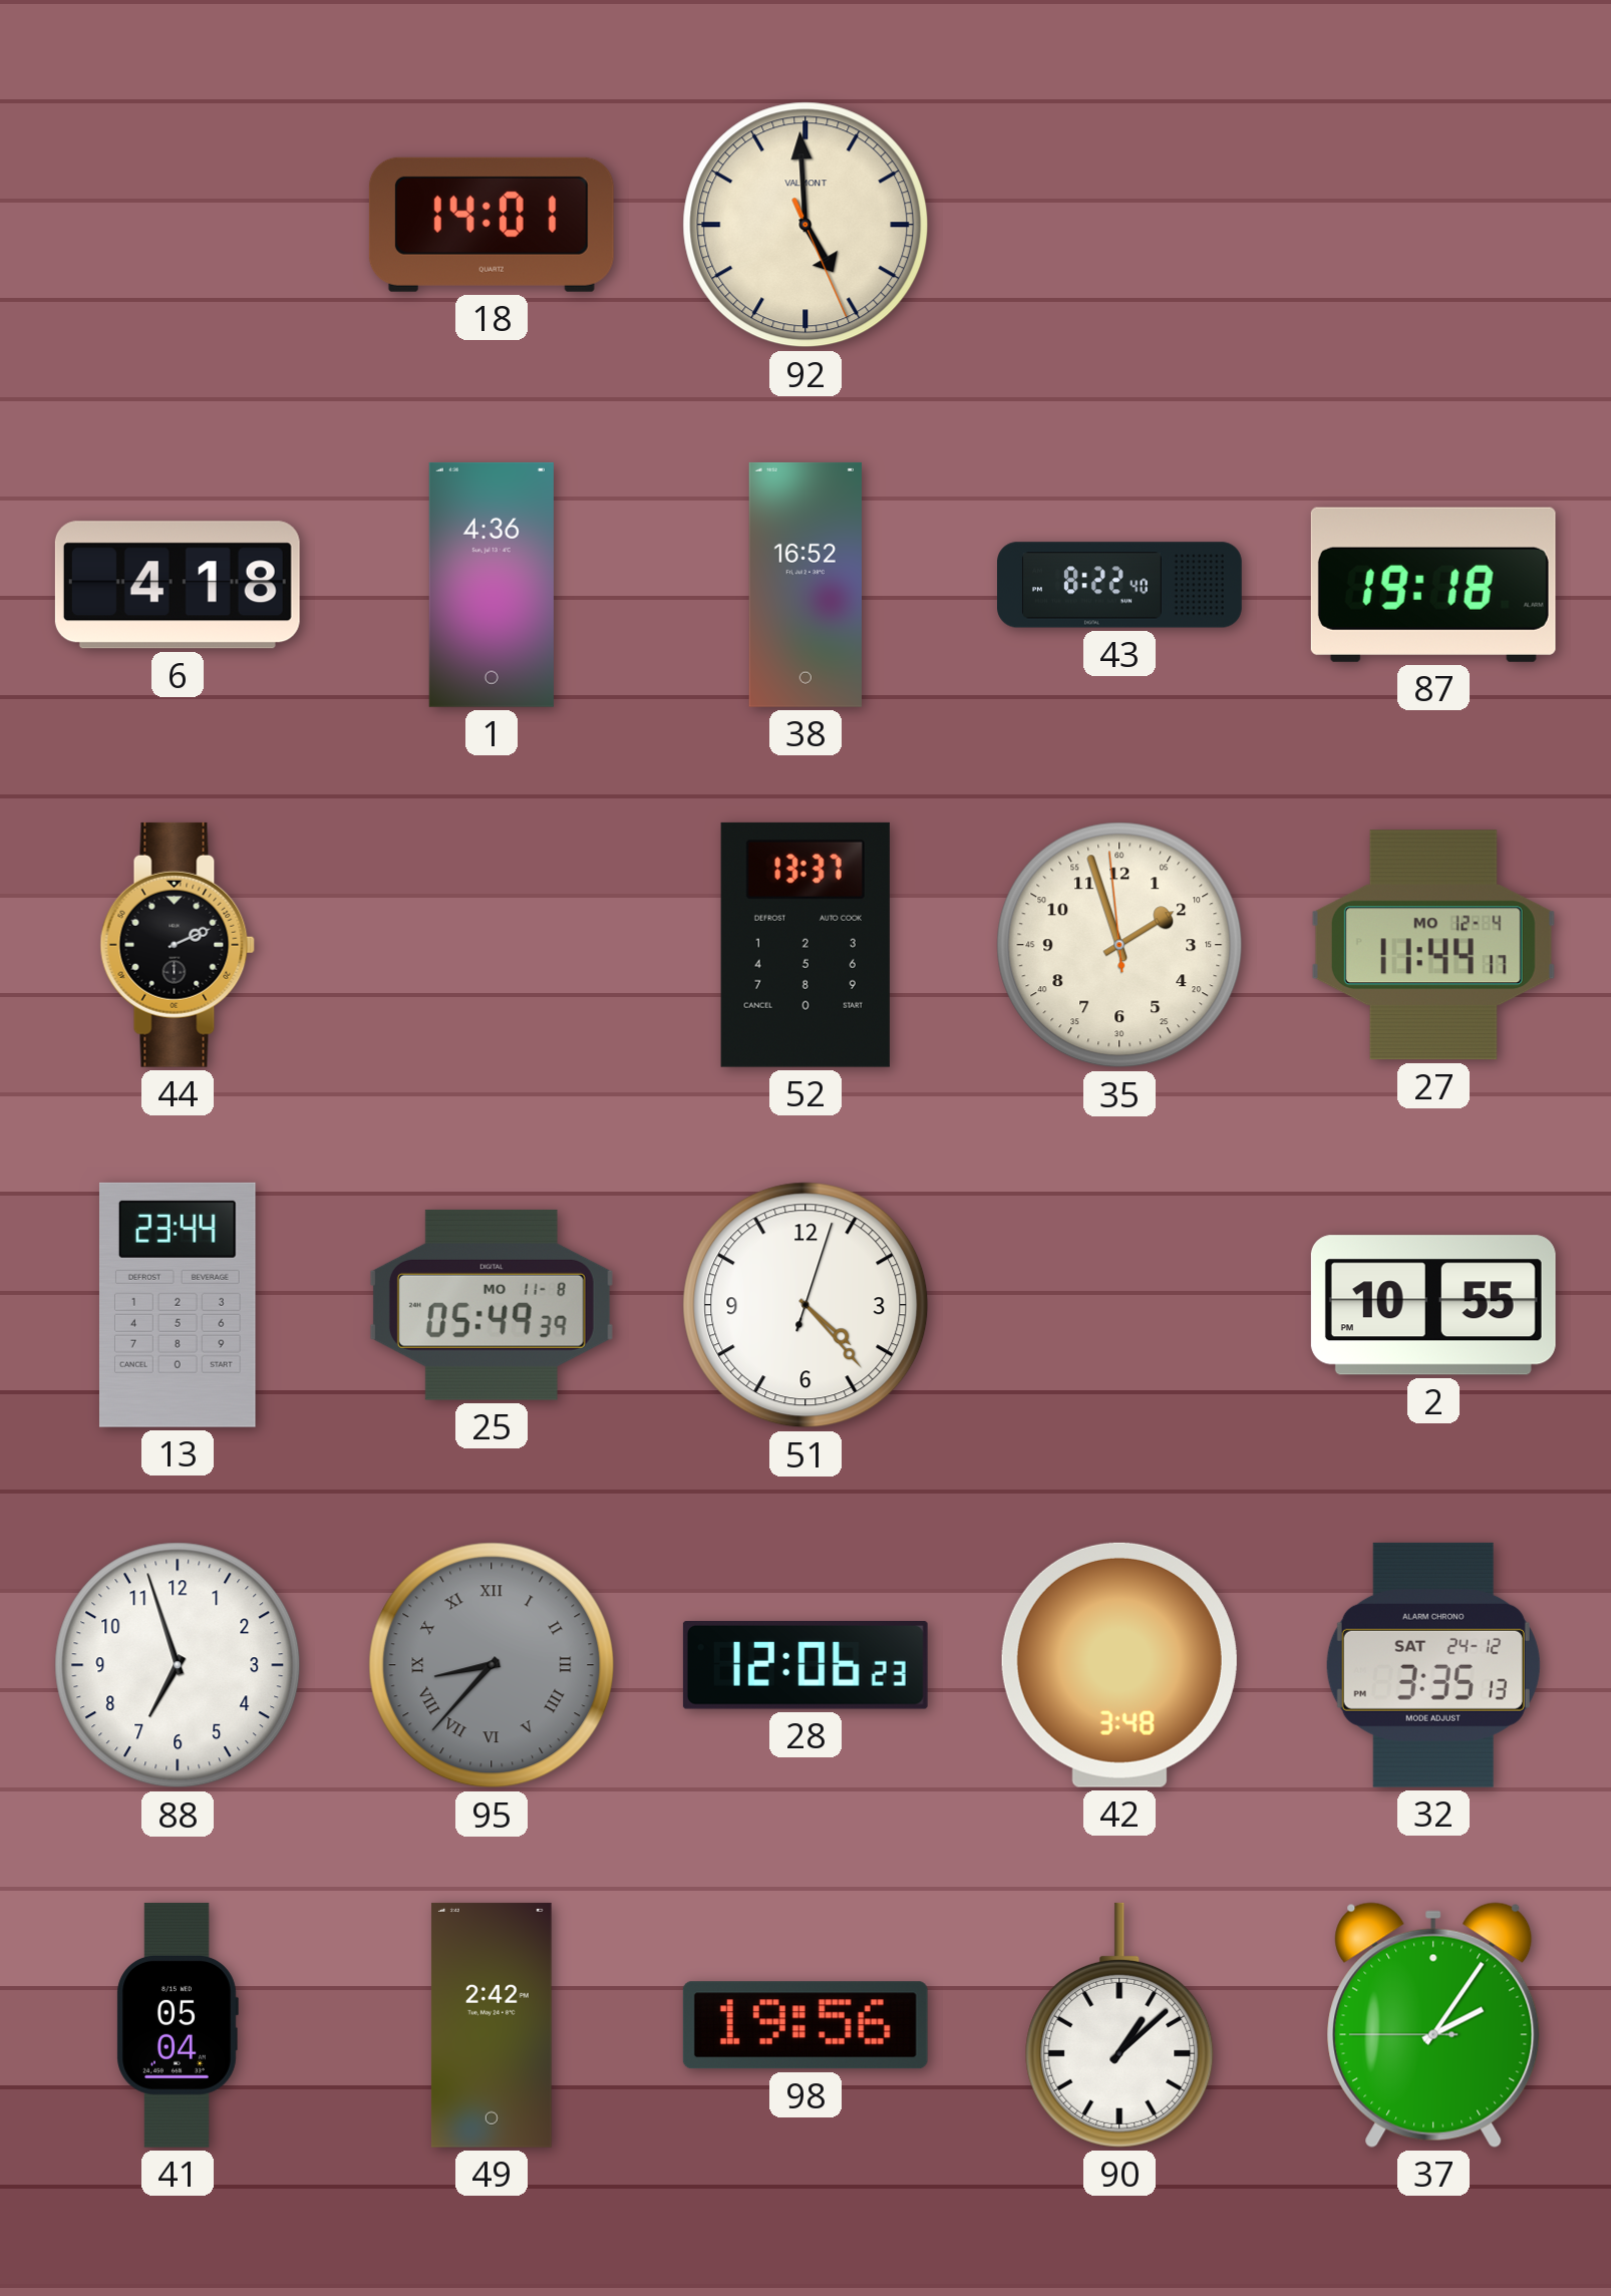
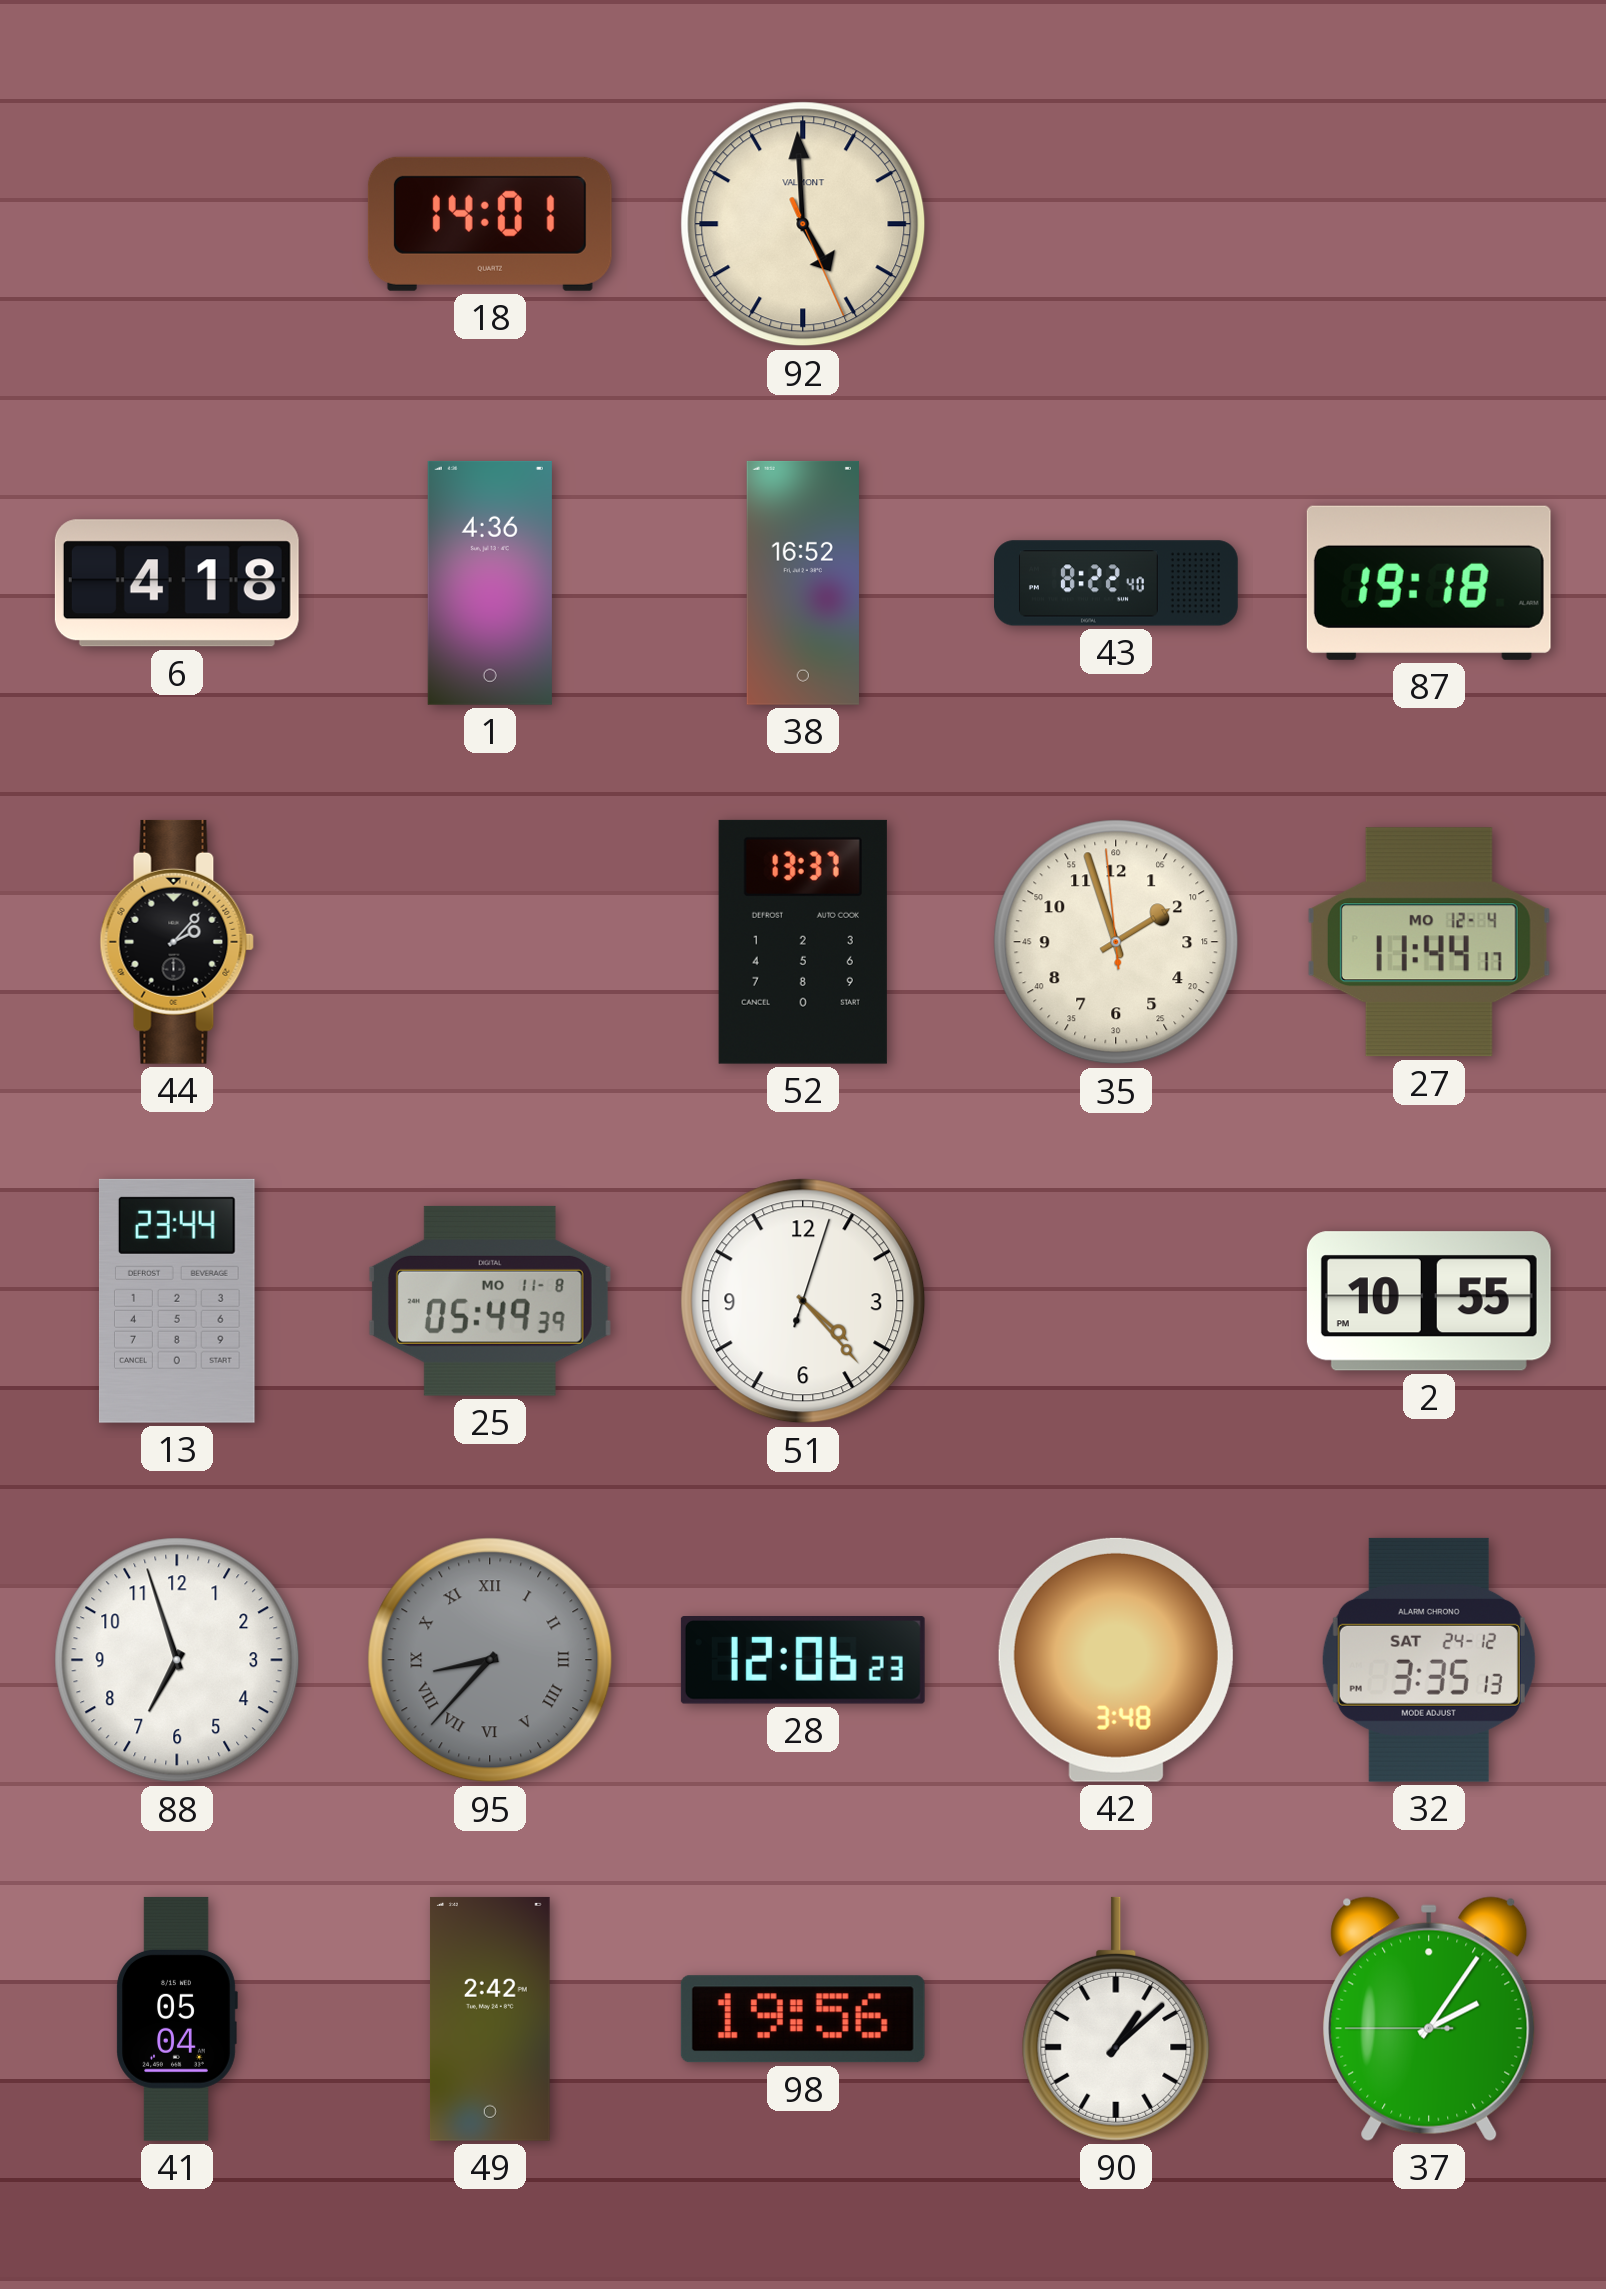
44: 2:11 -> 2:07
